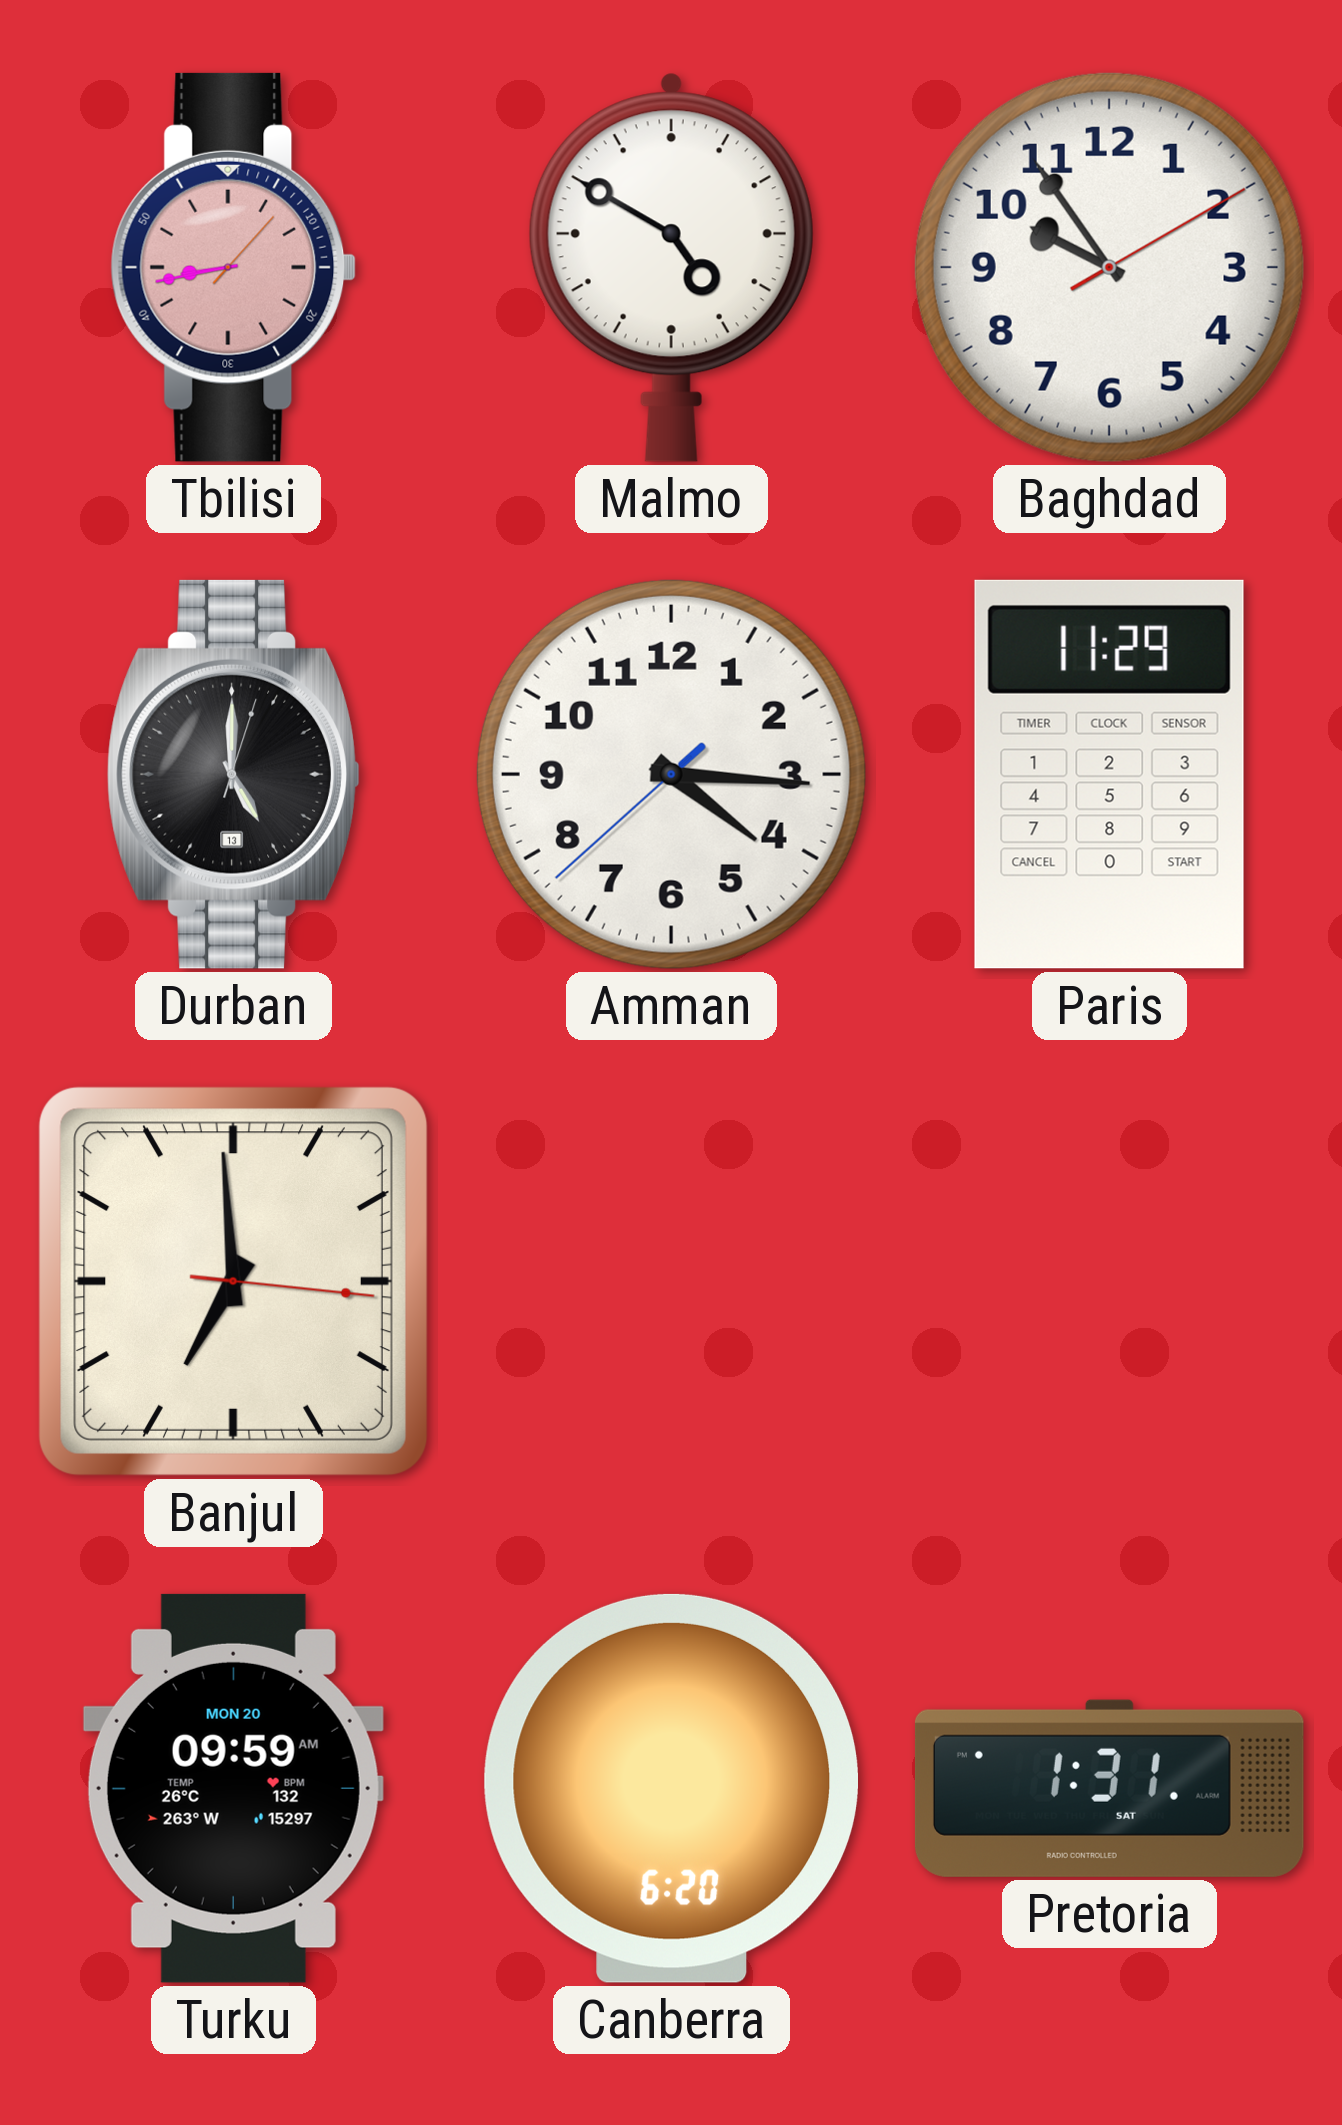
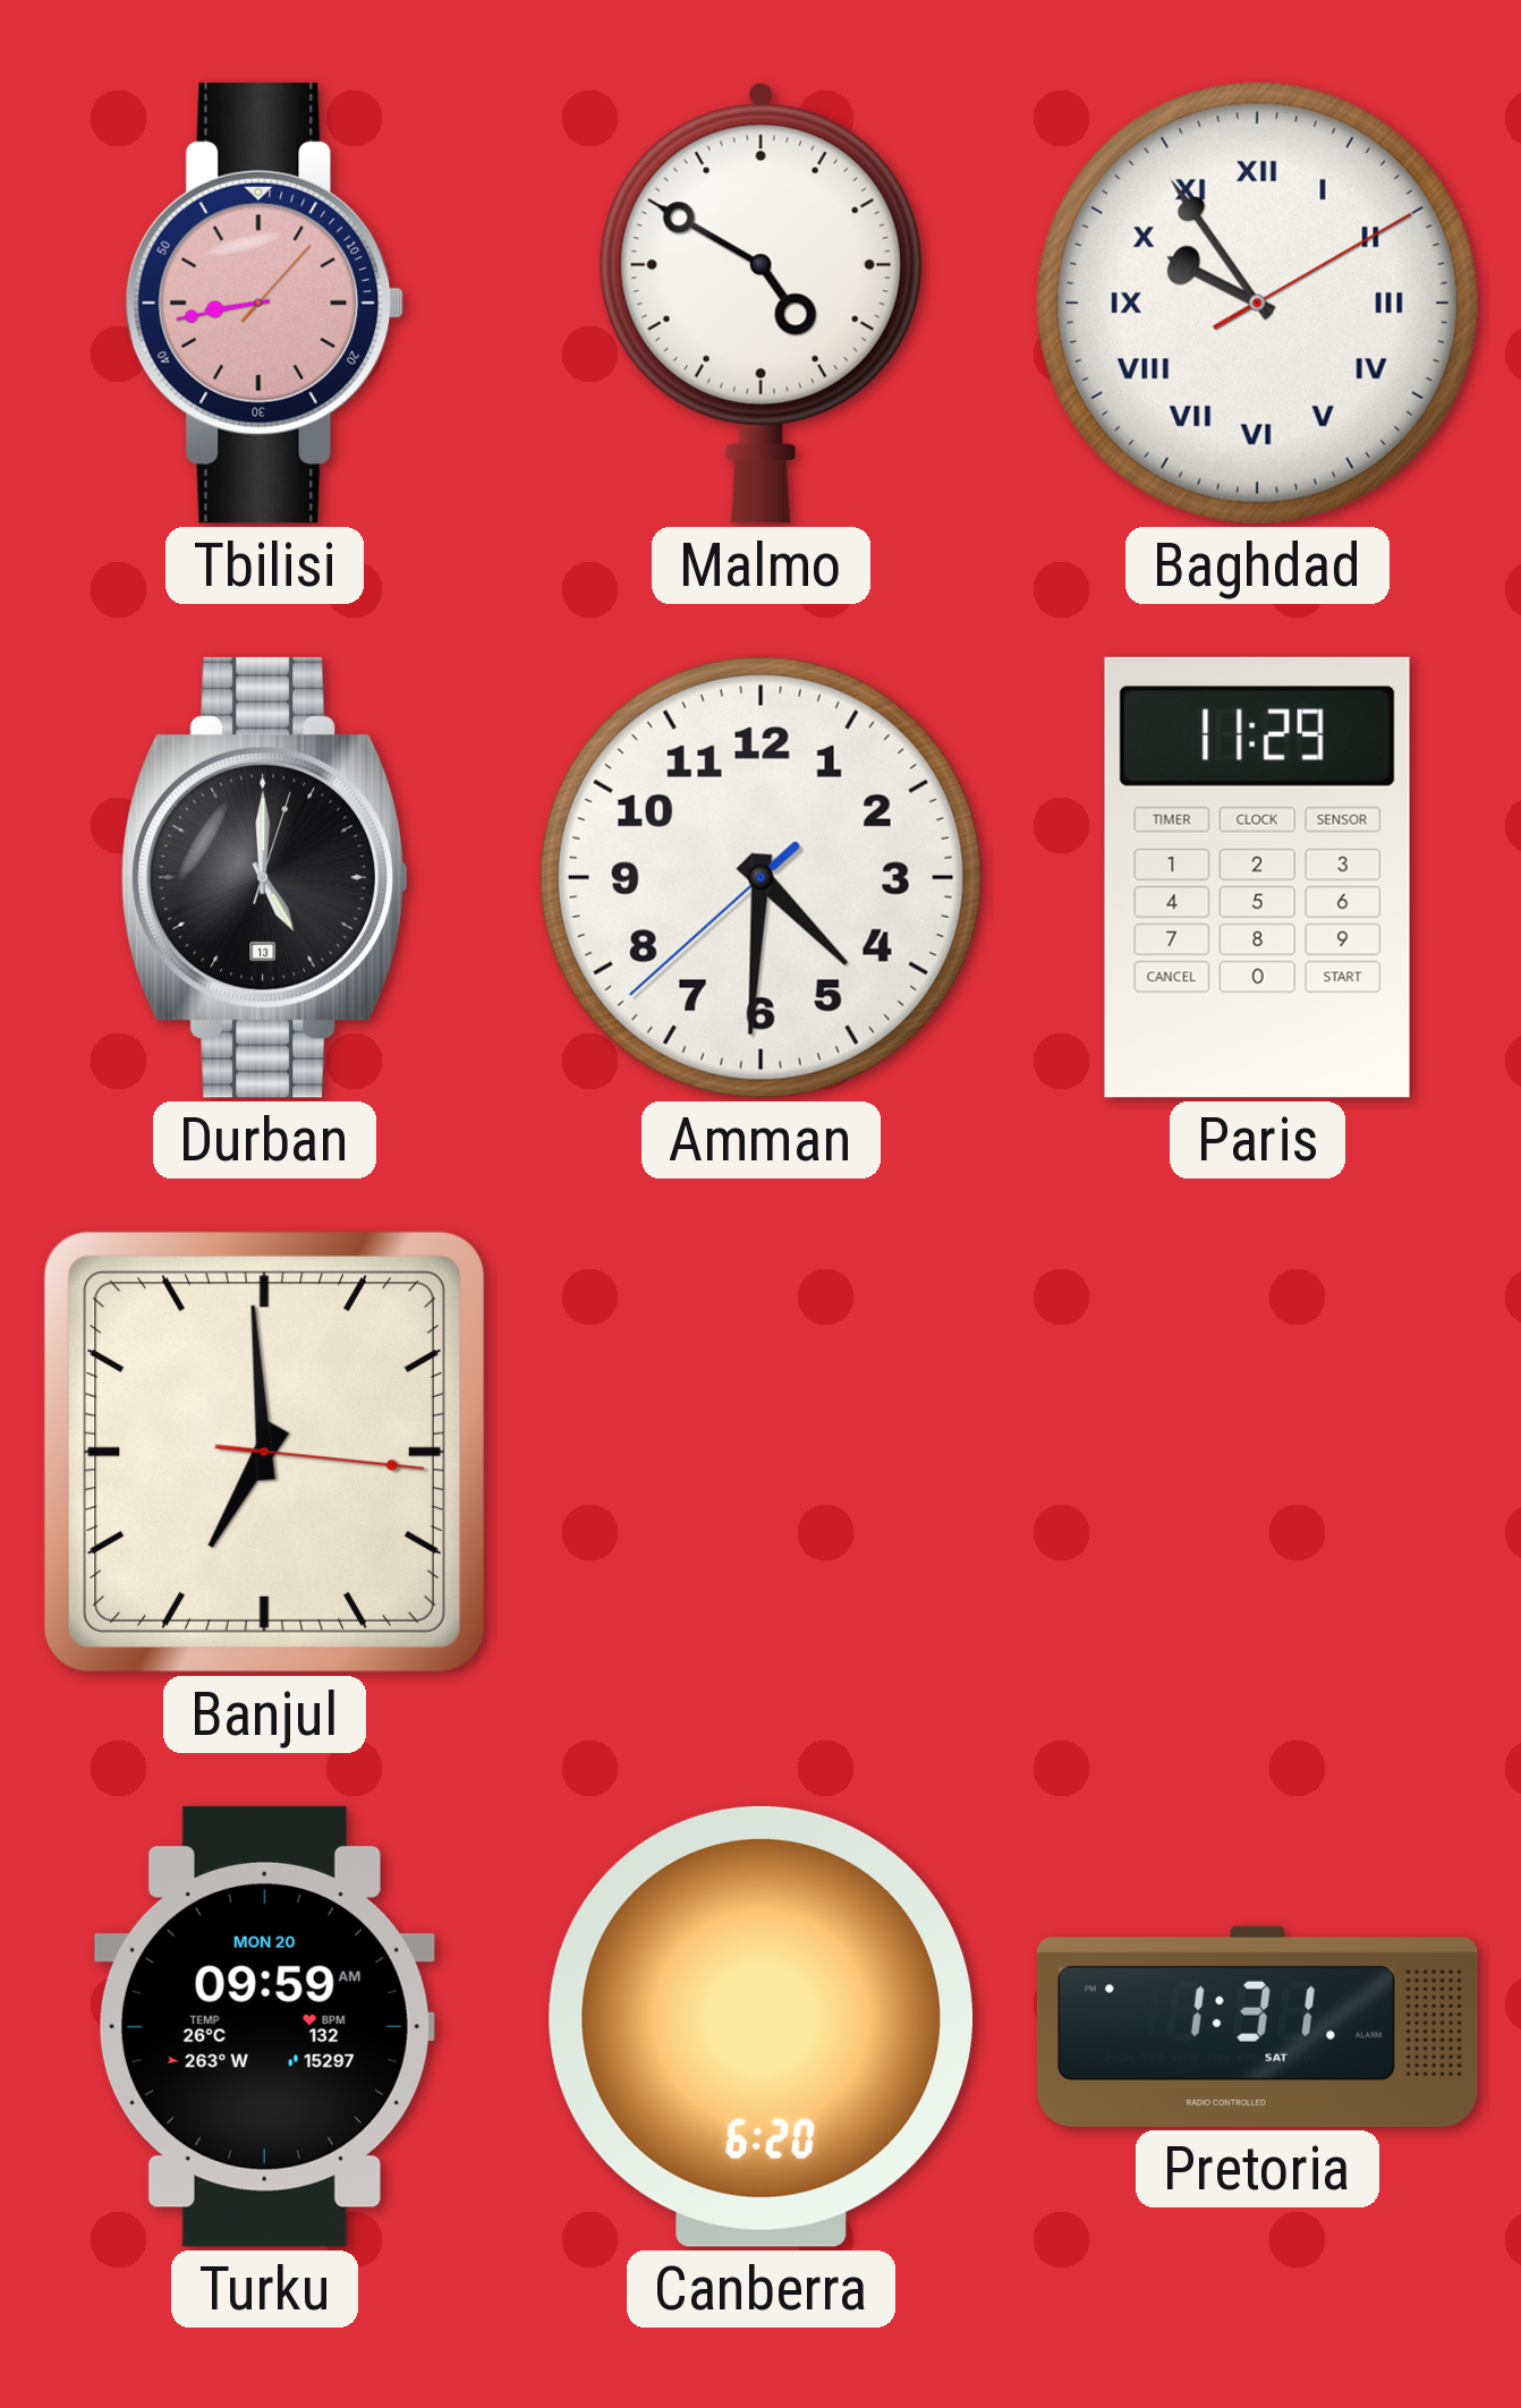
Baghdad numerals: Arabic -> Roman
Amman: 4:15 -> 4:30
